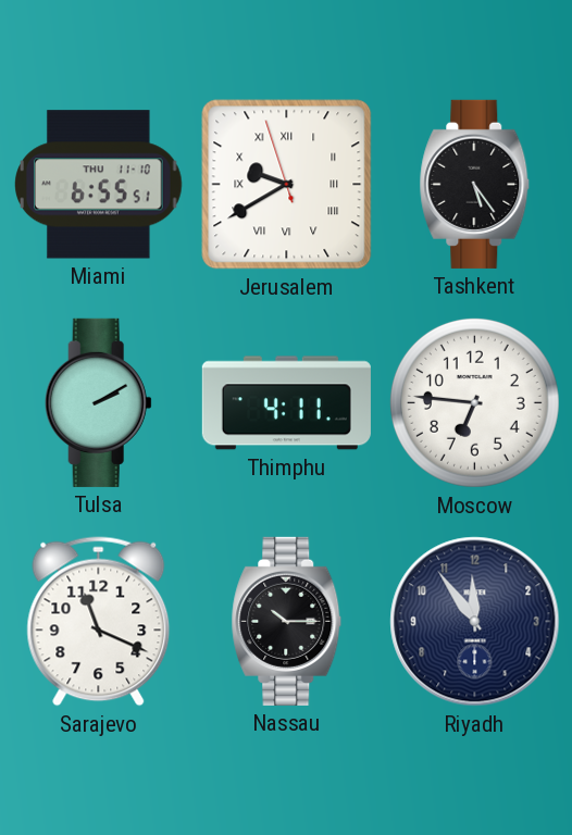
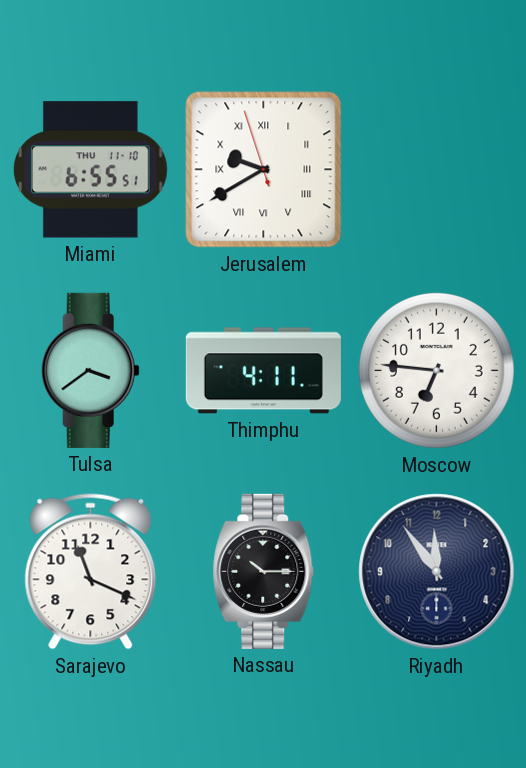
Tashkent: 5:24 -> none
Tulsa: 2:10 -> 3:39
